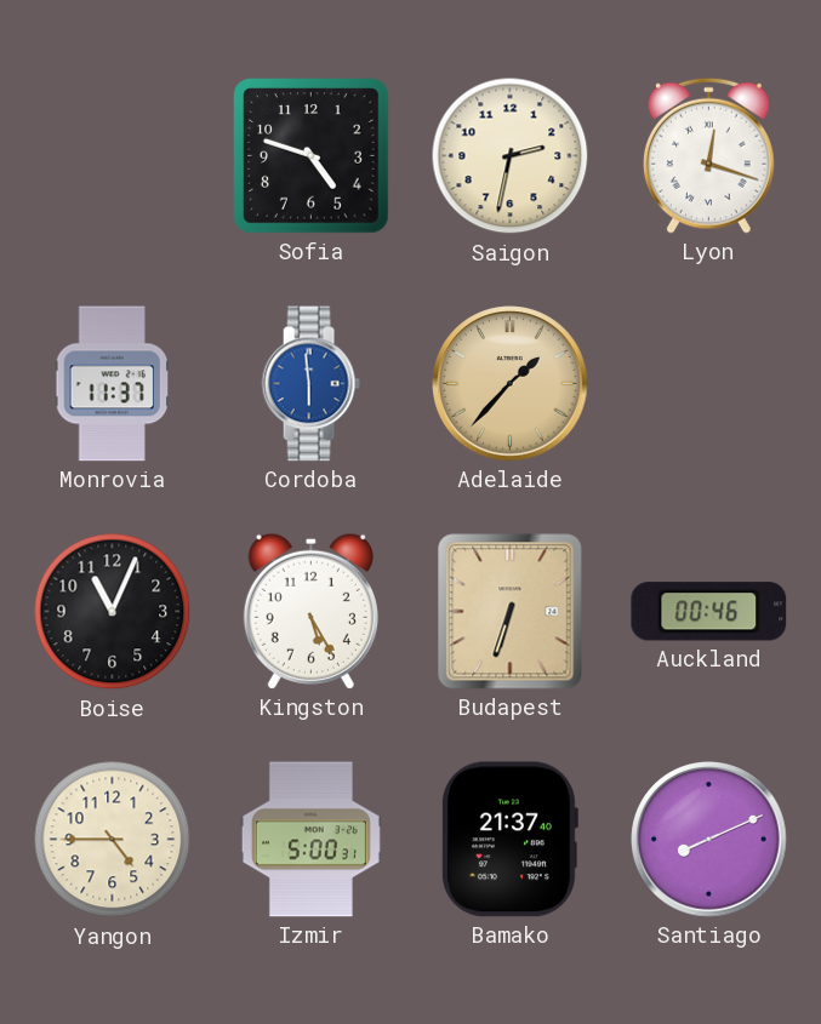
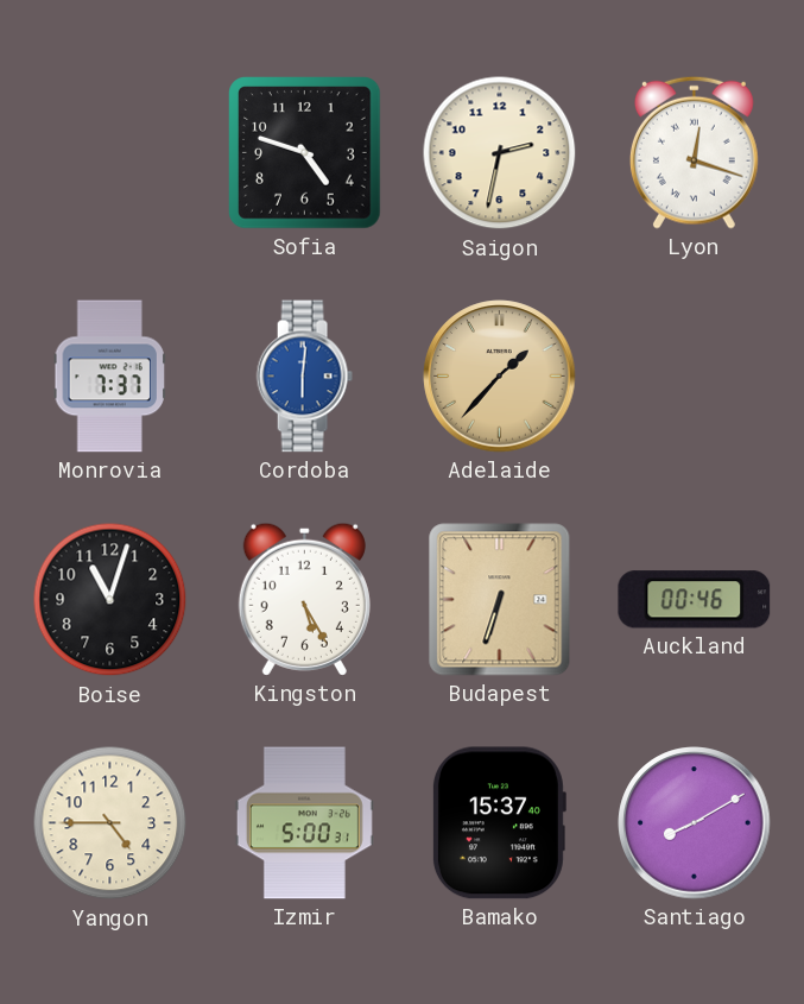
Monrovia: 11:37 -> 7:37
Cordoba: 5:59 -> 6:01
Boise: 11:04 -> 11:03
Bamako: 21:37 -> 15:37
Santiago: 8:11 -> 8:10
